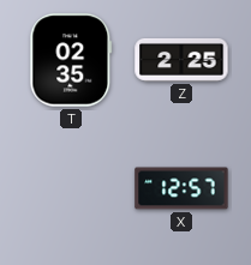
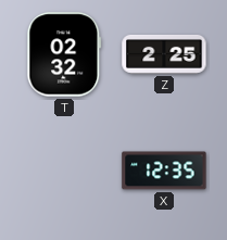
T: 02:35 -> 02:32
X: 12:57 -> 12:35
